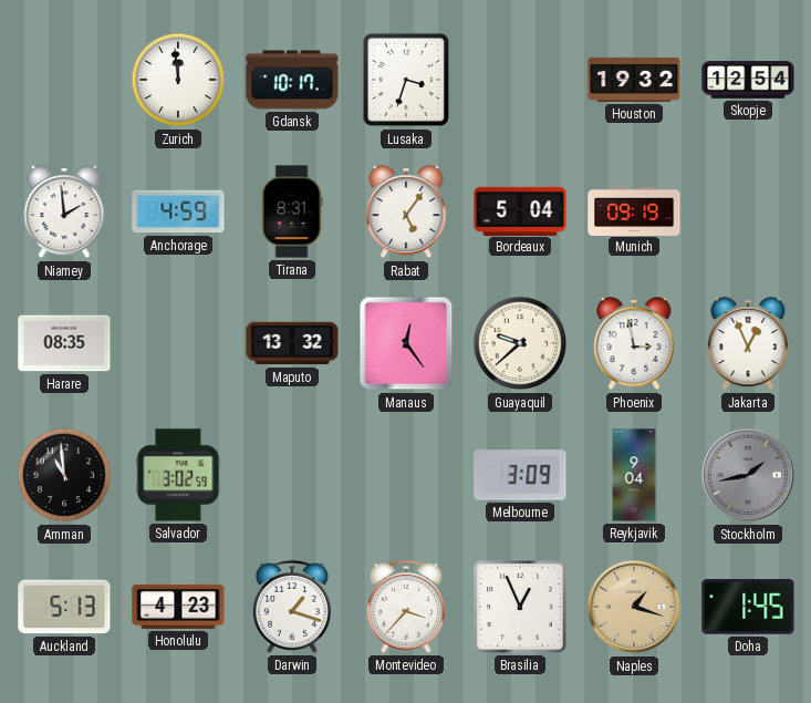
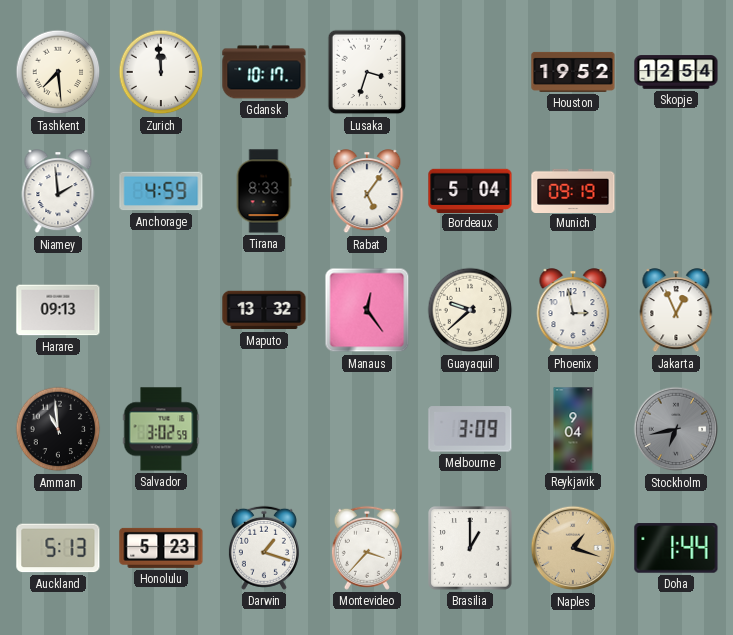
Tashkent: none -> 7:29
Houston: 19:32 -> 19:52
Tirana: 8:31 -> 8:33
Harare: 08:35 -> 09:13
Stockholm: 1:43 -> 6:43
Honolulu: 4:23 -> 5:23
Brasilia: 12:56 -> 1:00
Doha: 1:45 -> 1:44
